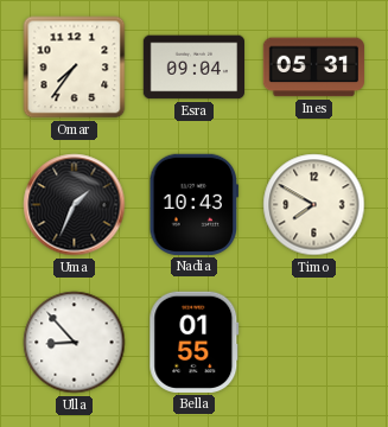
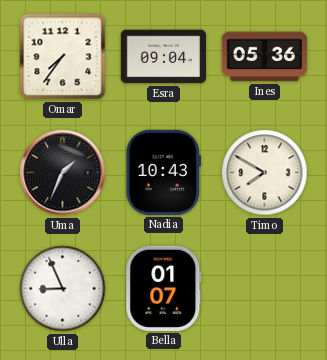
Ines: 05:31 -> 05:36
Ulla: 8:53 -> 8:56
Bella: 01:55 -> 01:07
